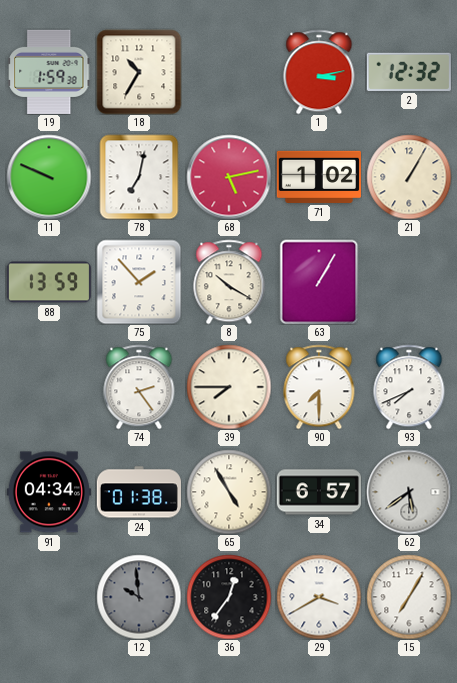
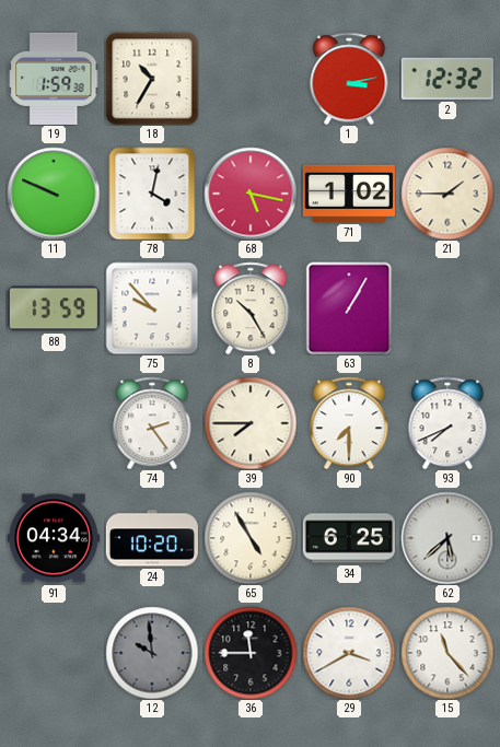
78: 7:02 -> 4:02
68: 5:13 -> 5:17
21: 1:05 -> 1:45
75: 1:53 -> 9:53
8: 10:20 -> 10:25
24: 01:38 -> 10:20
34: 6:57 -> 6:25
62: 5:39 -> 5:38
36: 12:36 -> 11:45
15: 7:05 -> 11:23
